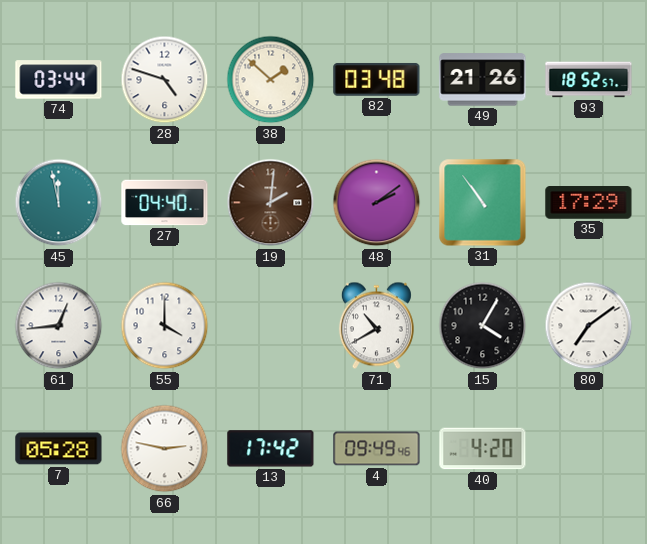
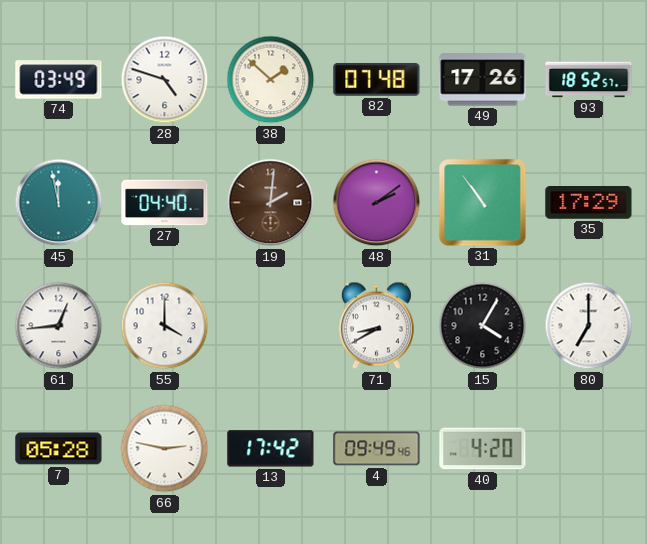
74: 03:44 -> 03:49
82: 03:48 -> 07:48
49: 21:26 -> 17:26
71: 10:40 -> 8:40
80: 7:09 -> 7:00
